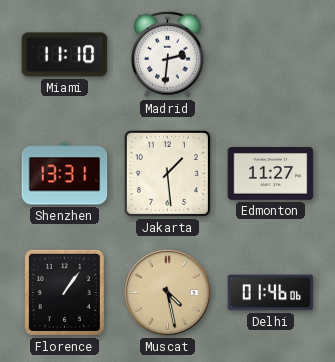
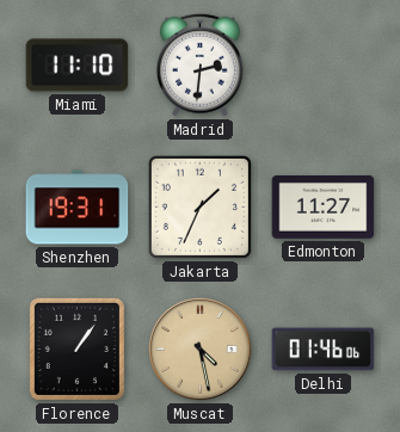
Shenzhen: 13:31 -> 19:31
Jakarta: 1:29 -> 1:34
